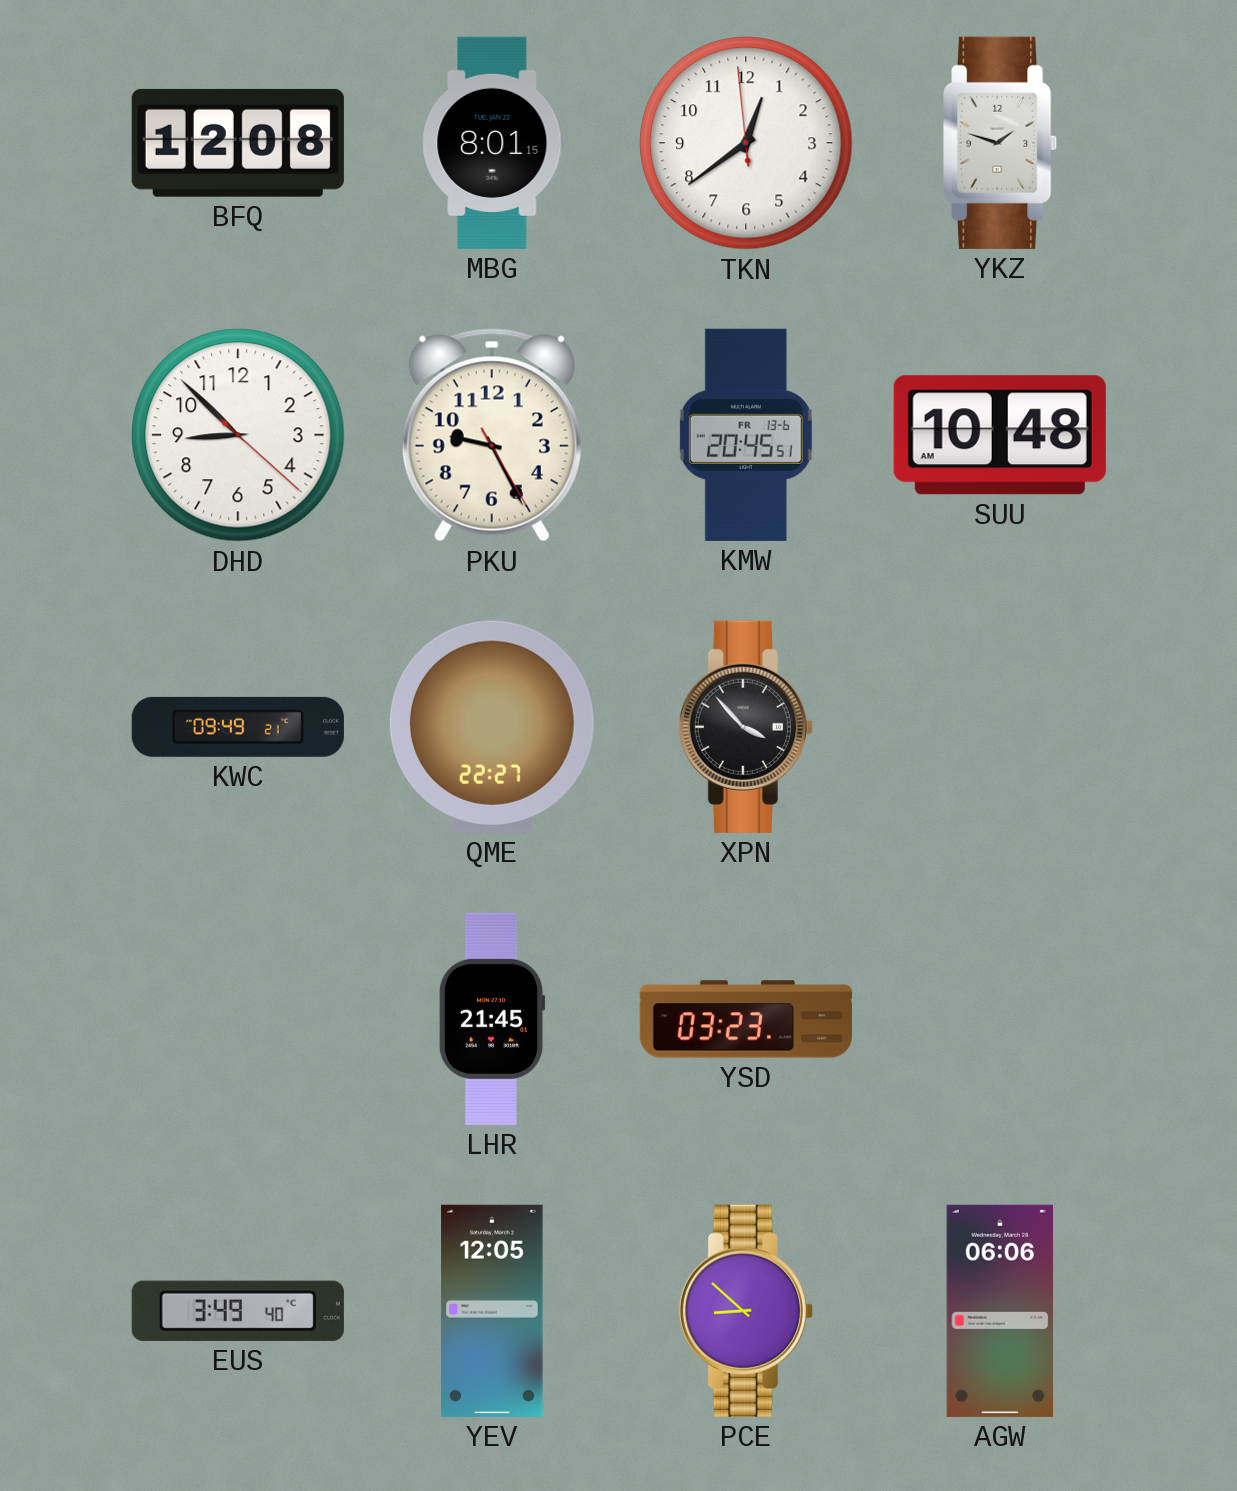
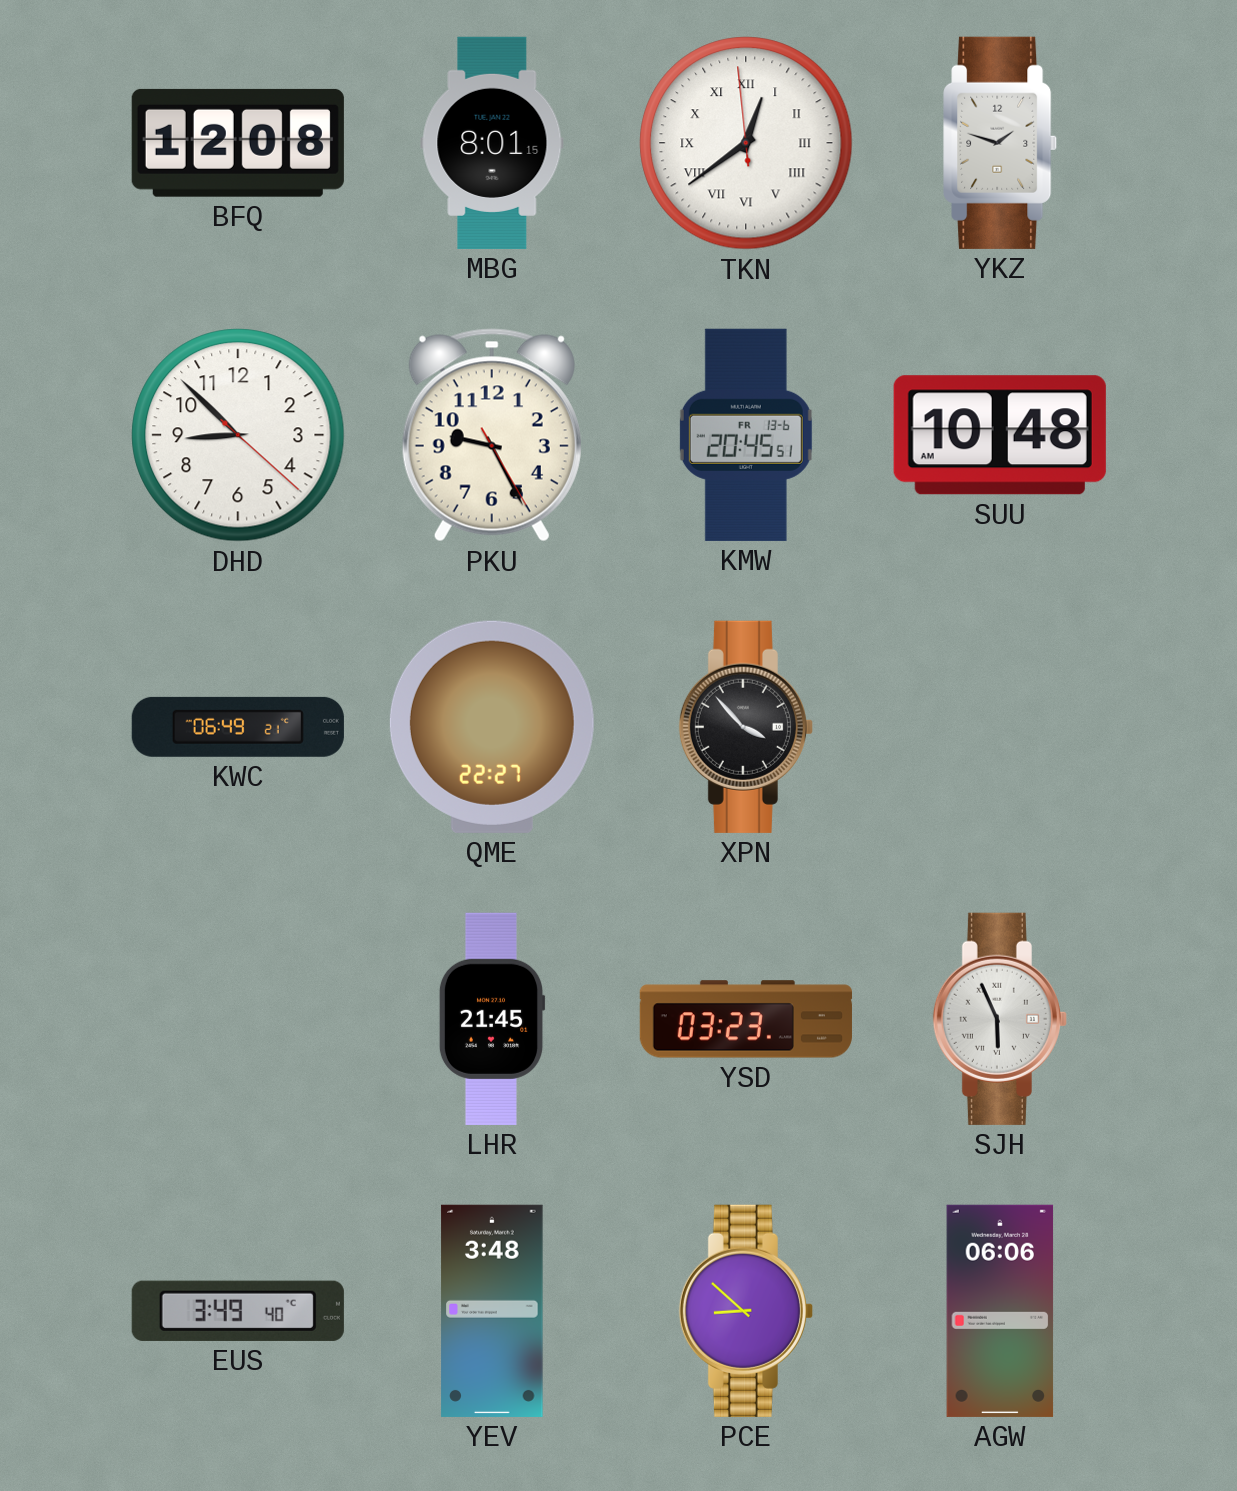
TKN numerals: Arabic -> Roman
KWC: 09:49 -> 06:49
SJH: none -> 5:56
YEV: 12:05 -> 3:48
